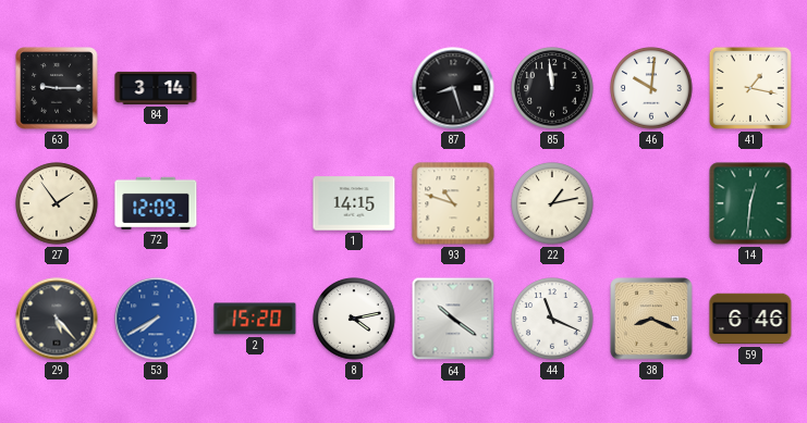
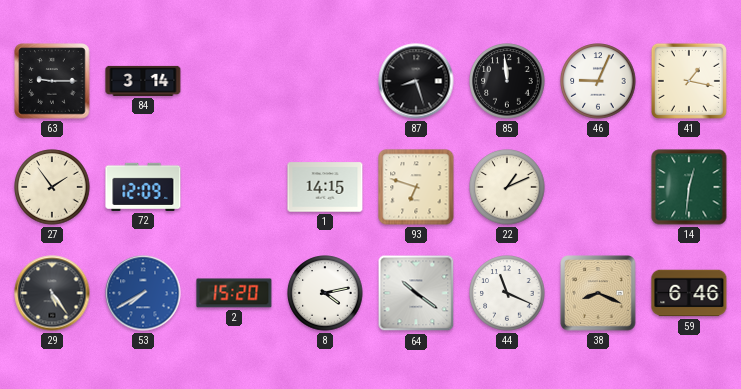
46: 10:01 -> 9:04
93: 10:48 -> 6:48
22: 1:13 -> 1:11
29: 5:23 -> 5:24
